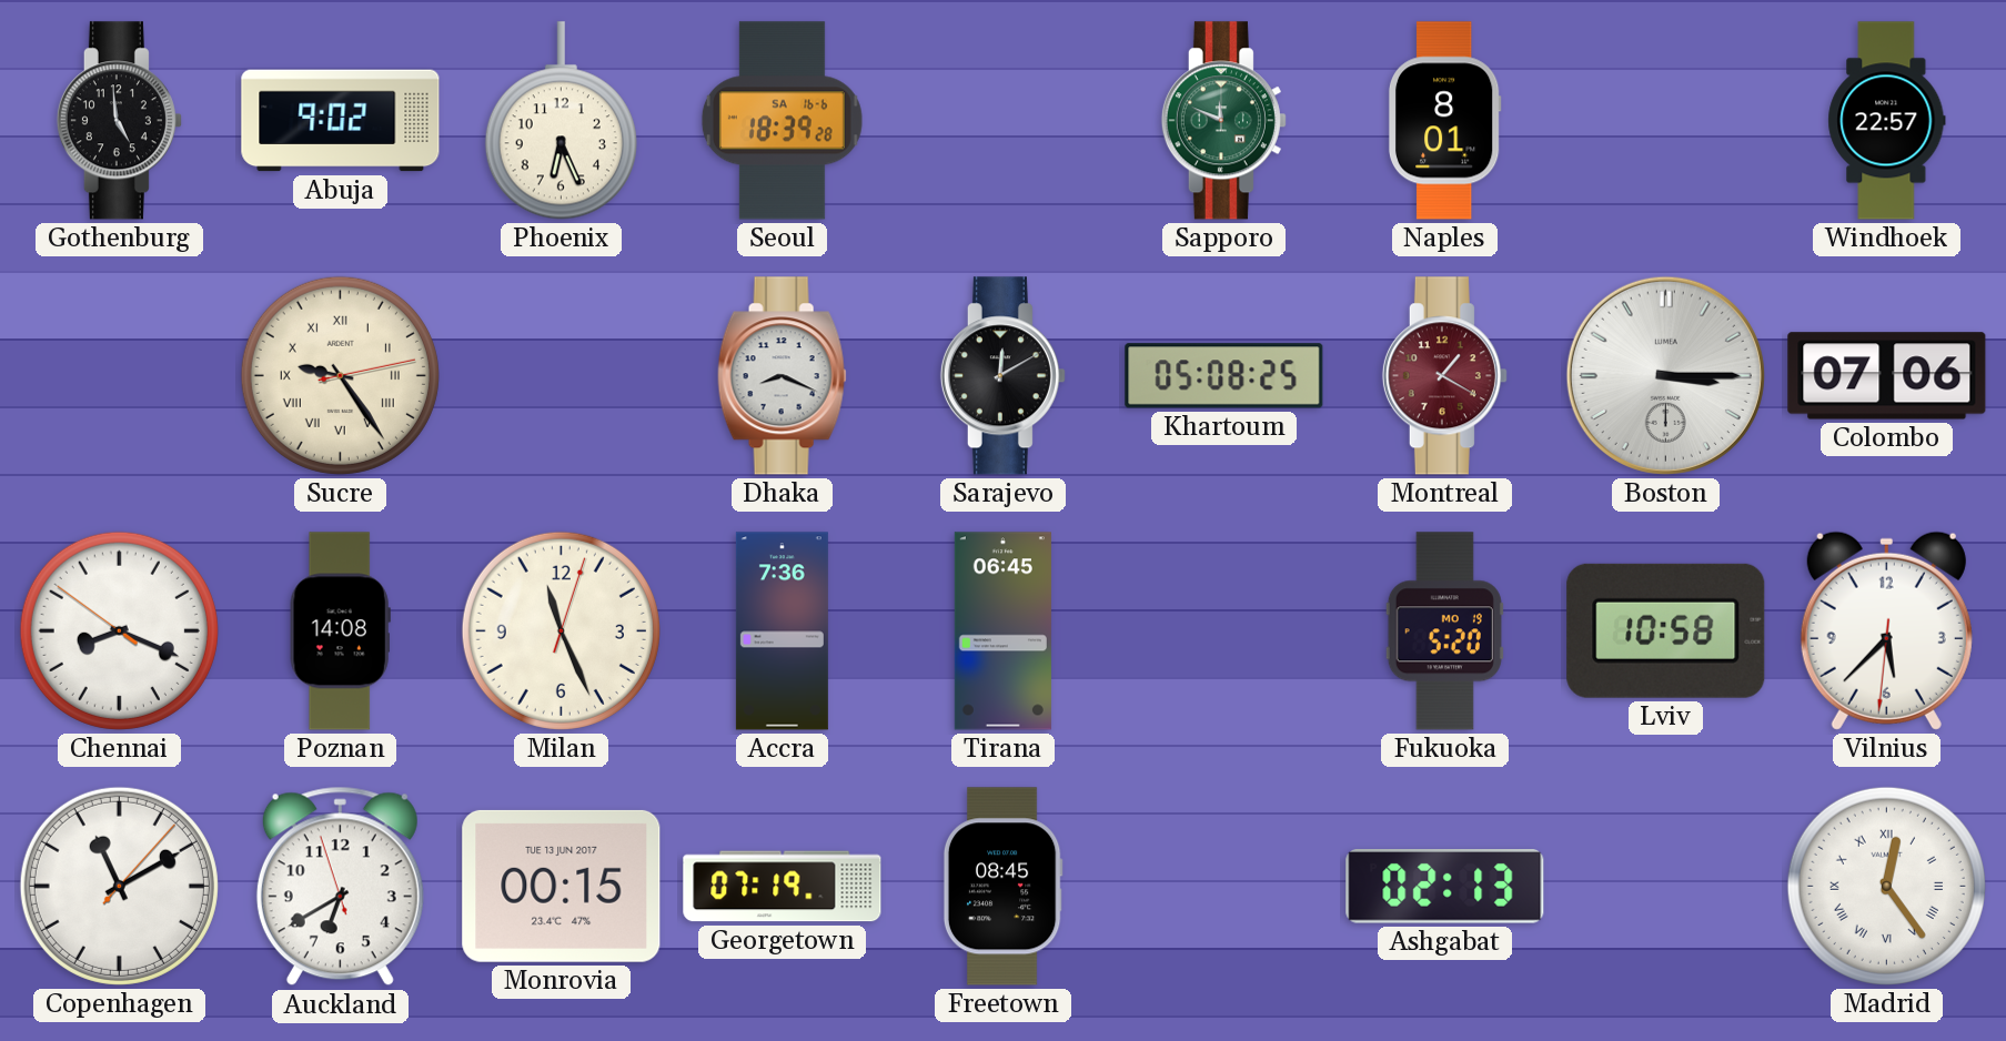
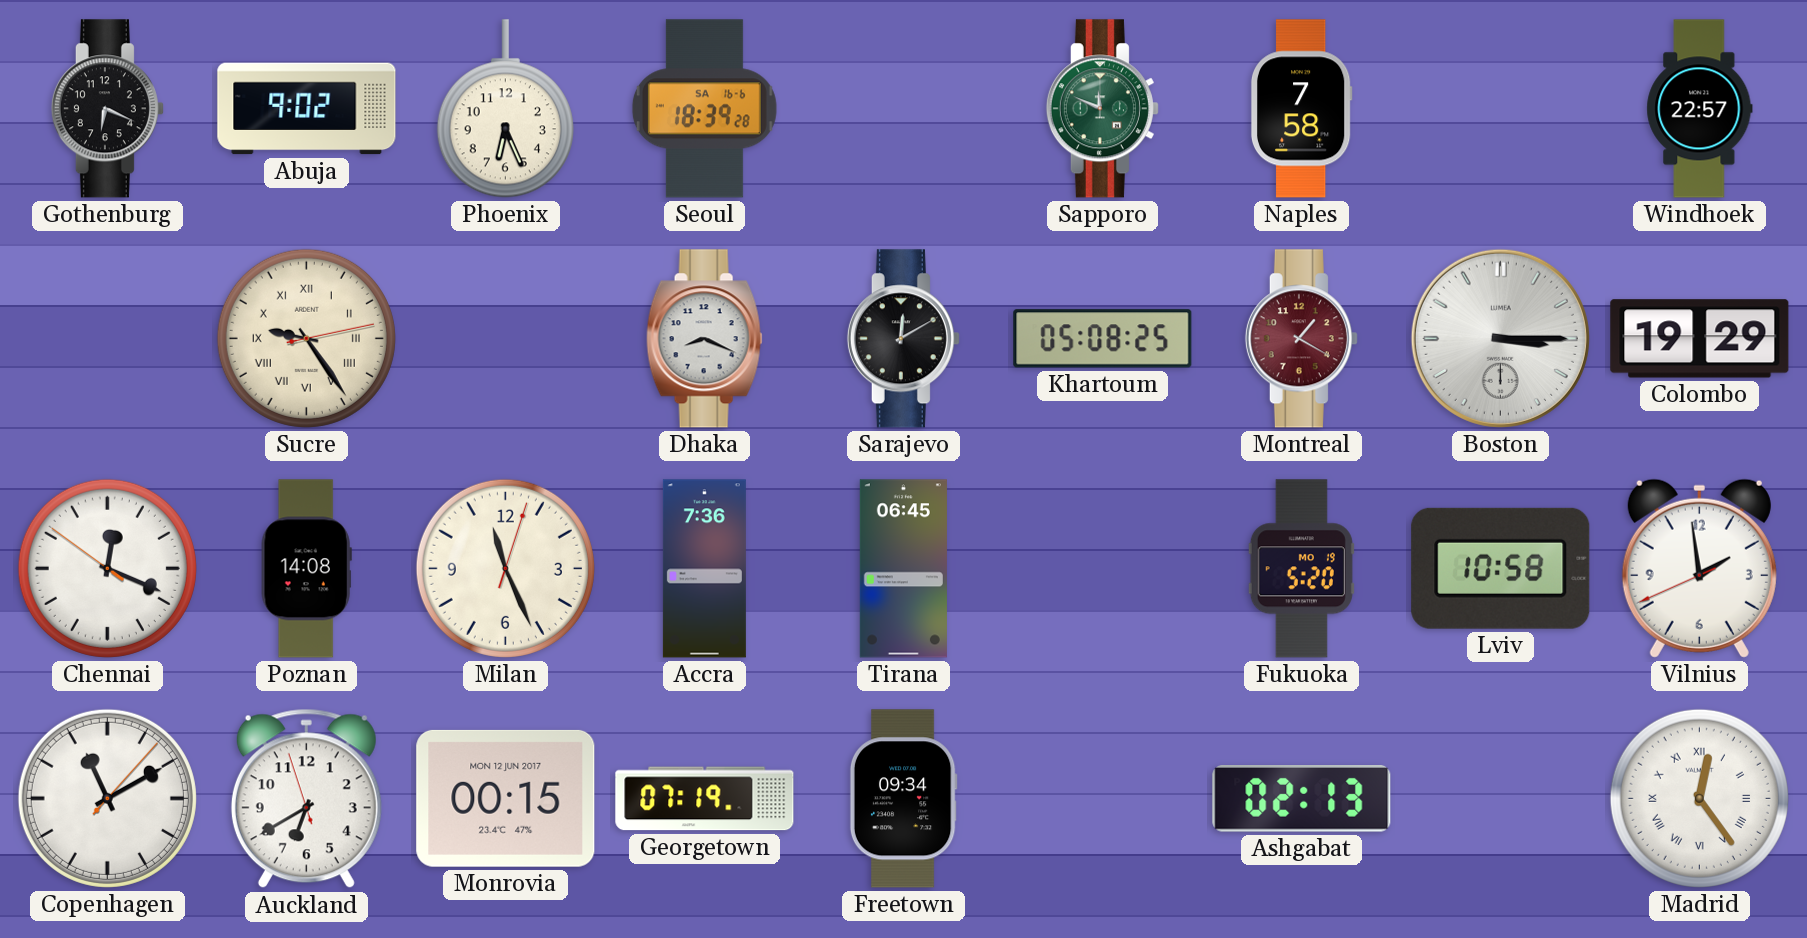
Gothenburg: 4:59 -> 6:19
Naples: 8:01 -> 7:58
Colombo: 07:06 -> 19:29
Chennai: 8:18 -> 12:18
Vilnius: 5:37 -> 1:58
Monrovia date: TUE 13 JUN 2017 -> MON 12 JUN 2017
Freetown: 08:45 -> 09:34
